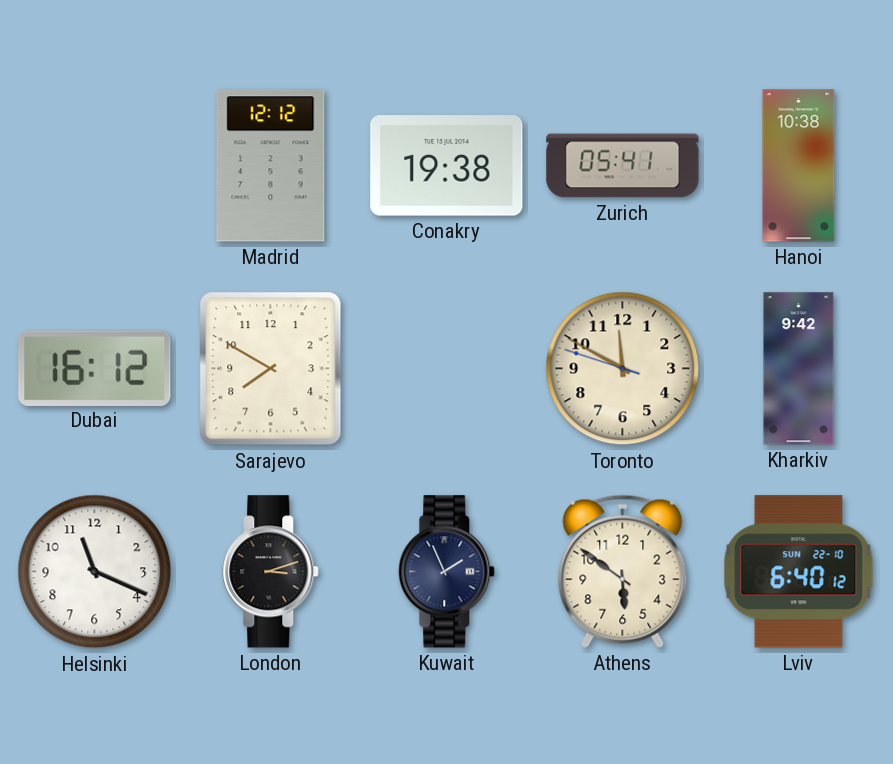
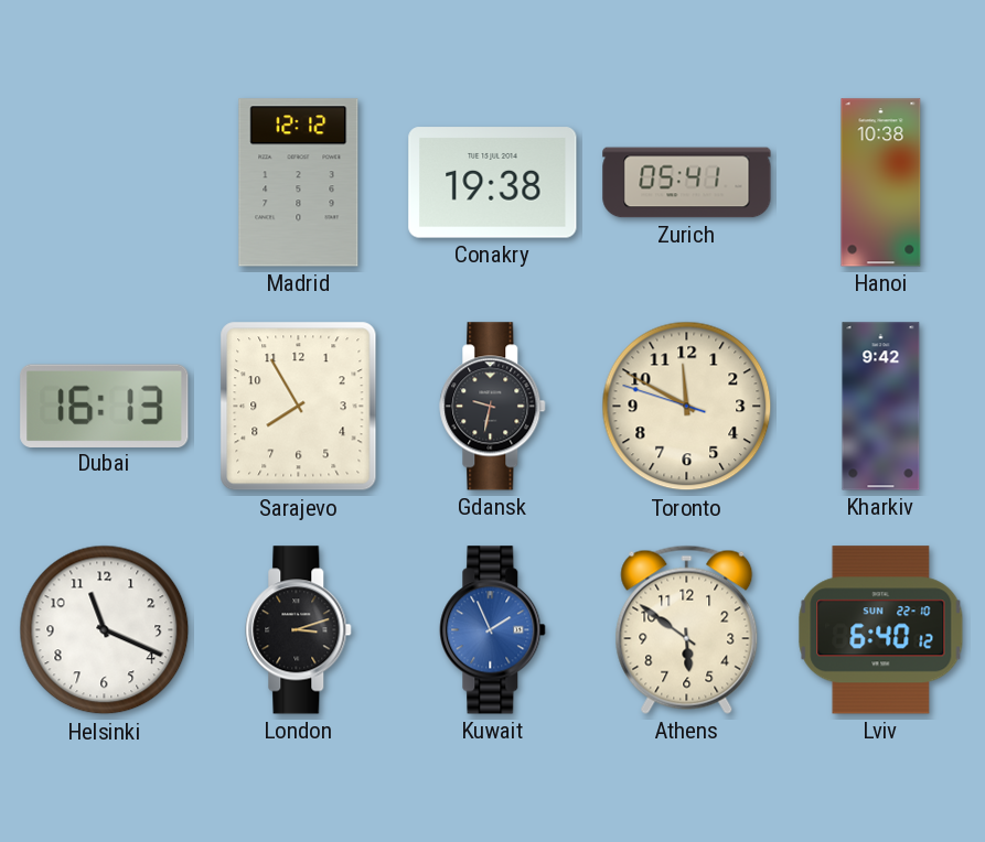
Dubai: 16:12 -> 16:13
Sarajevo: 7:50 -> 7:55
Gdansk: none -> 9:32
Kuwait dial: navy -> blue
